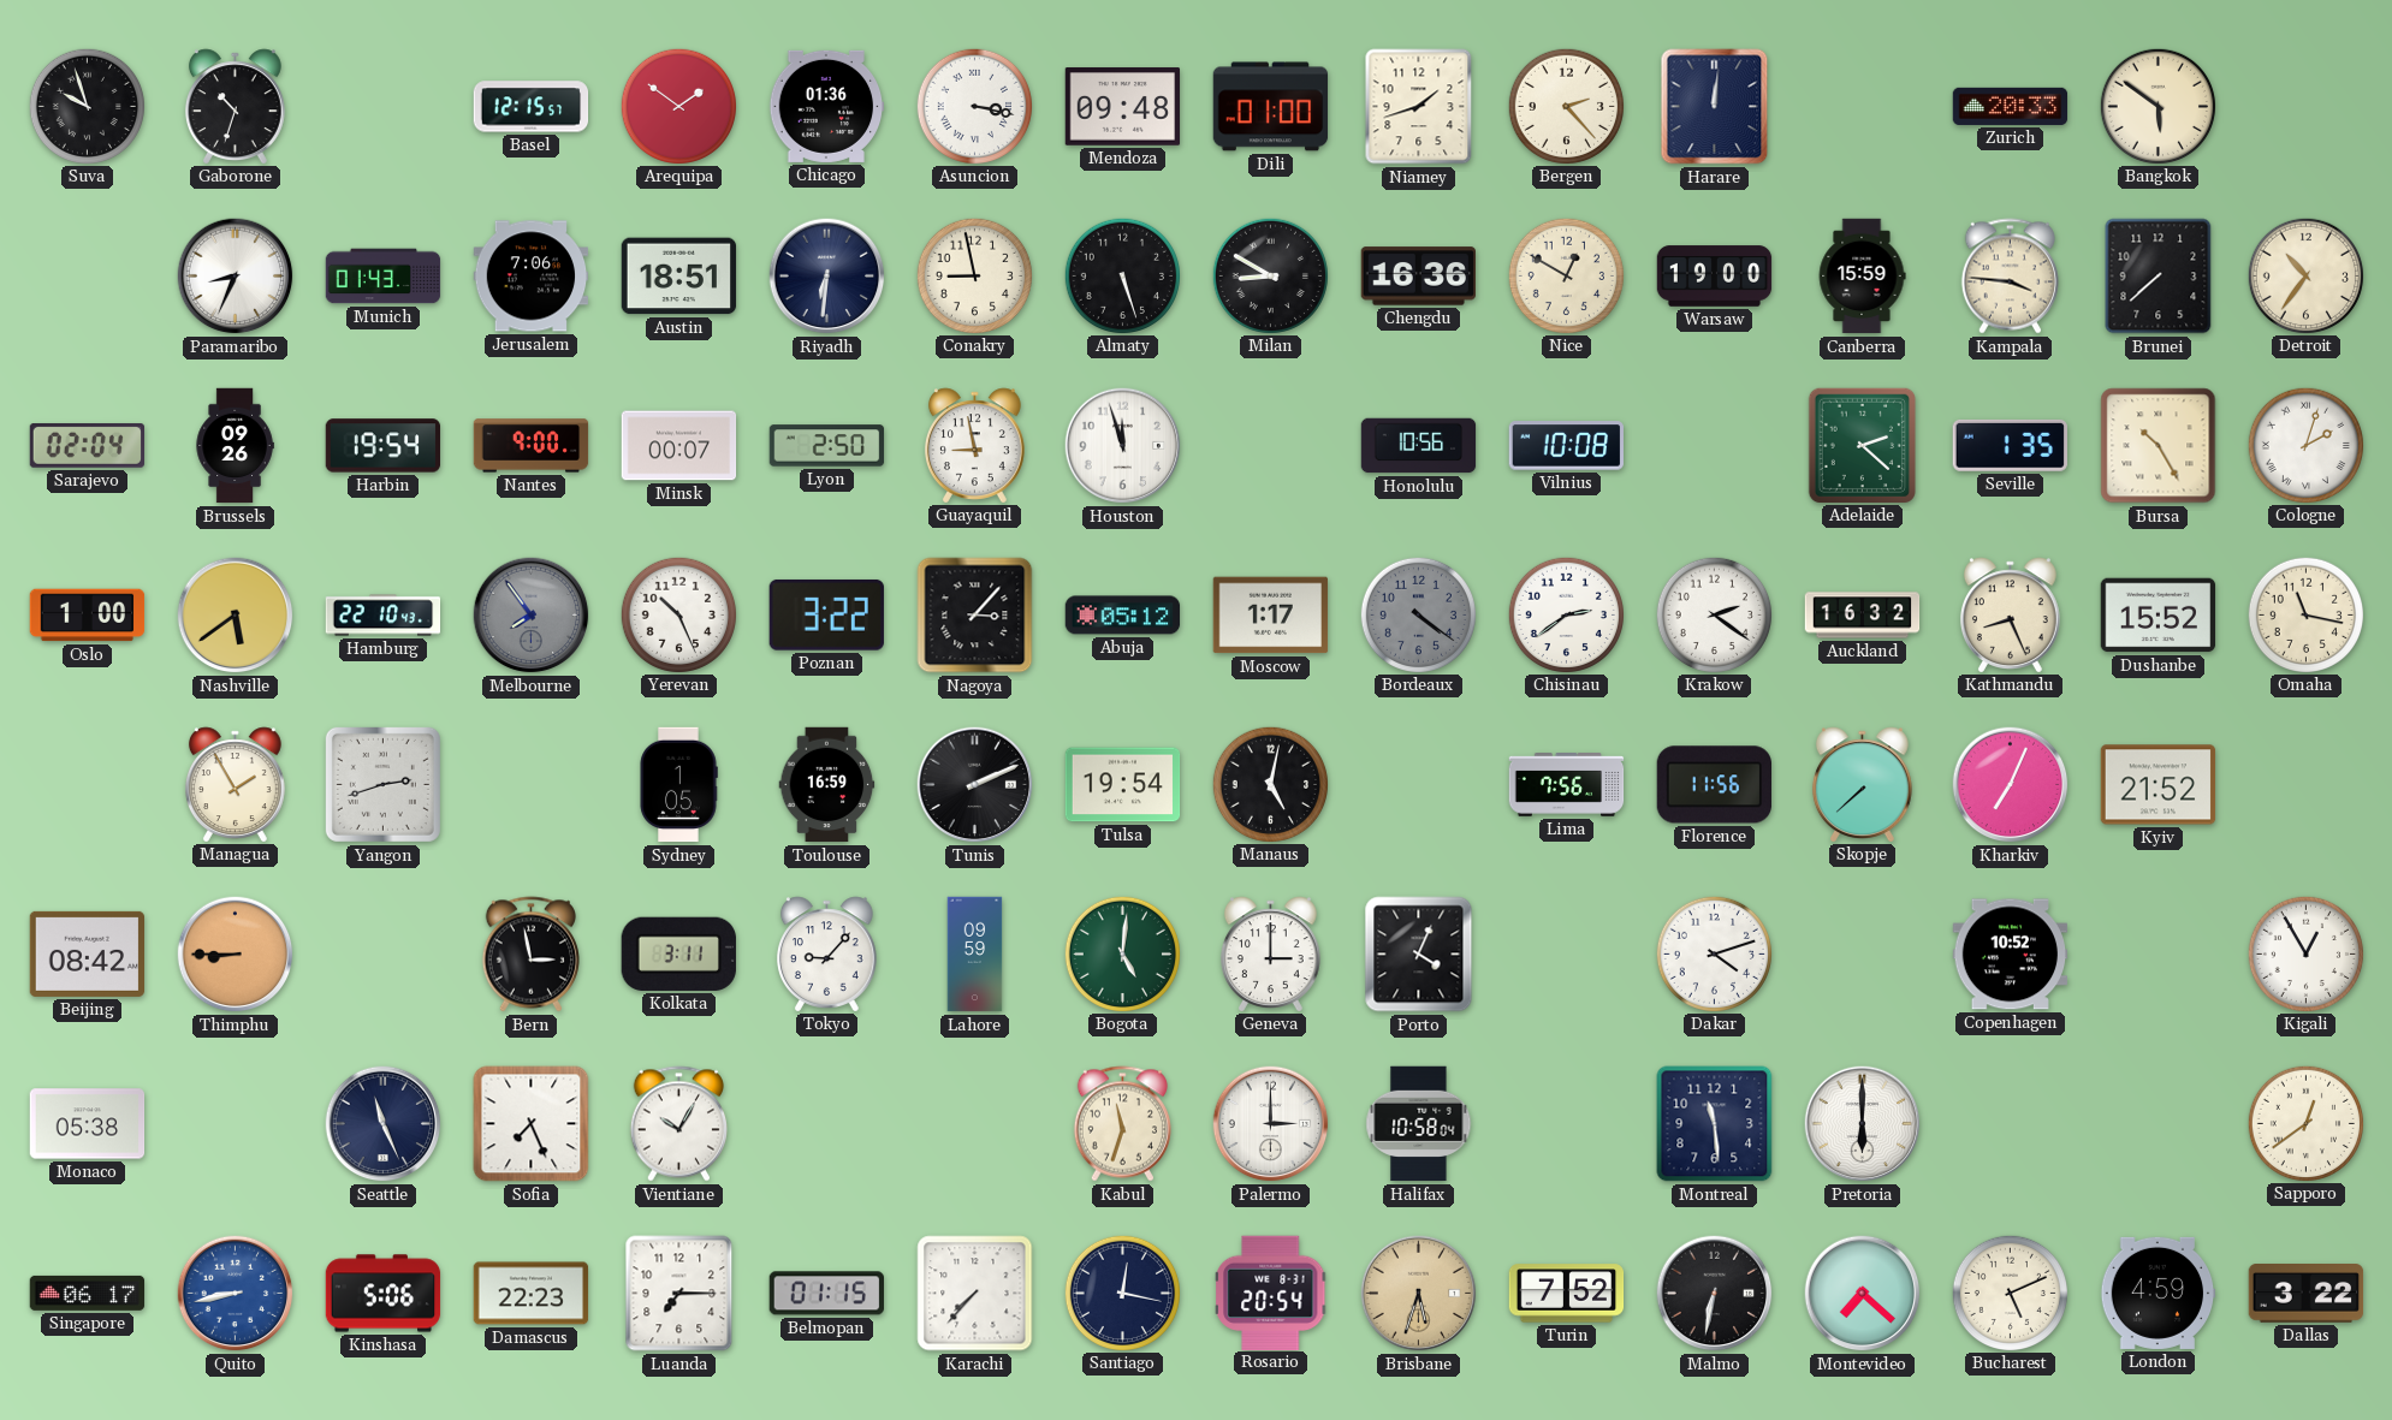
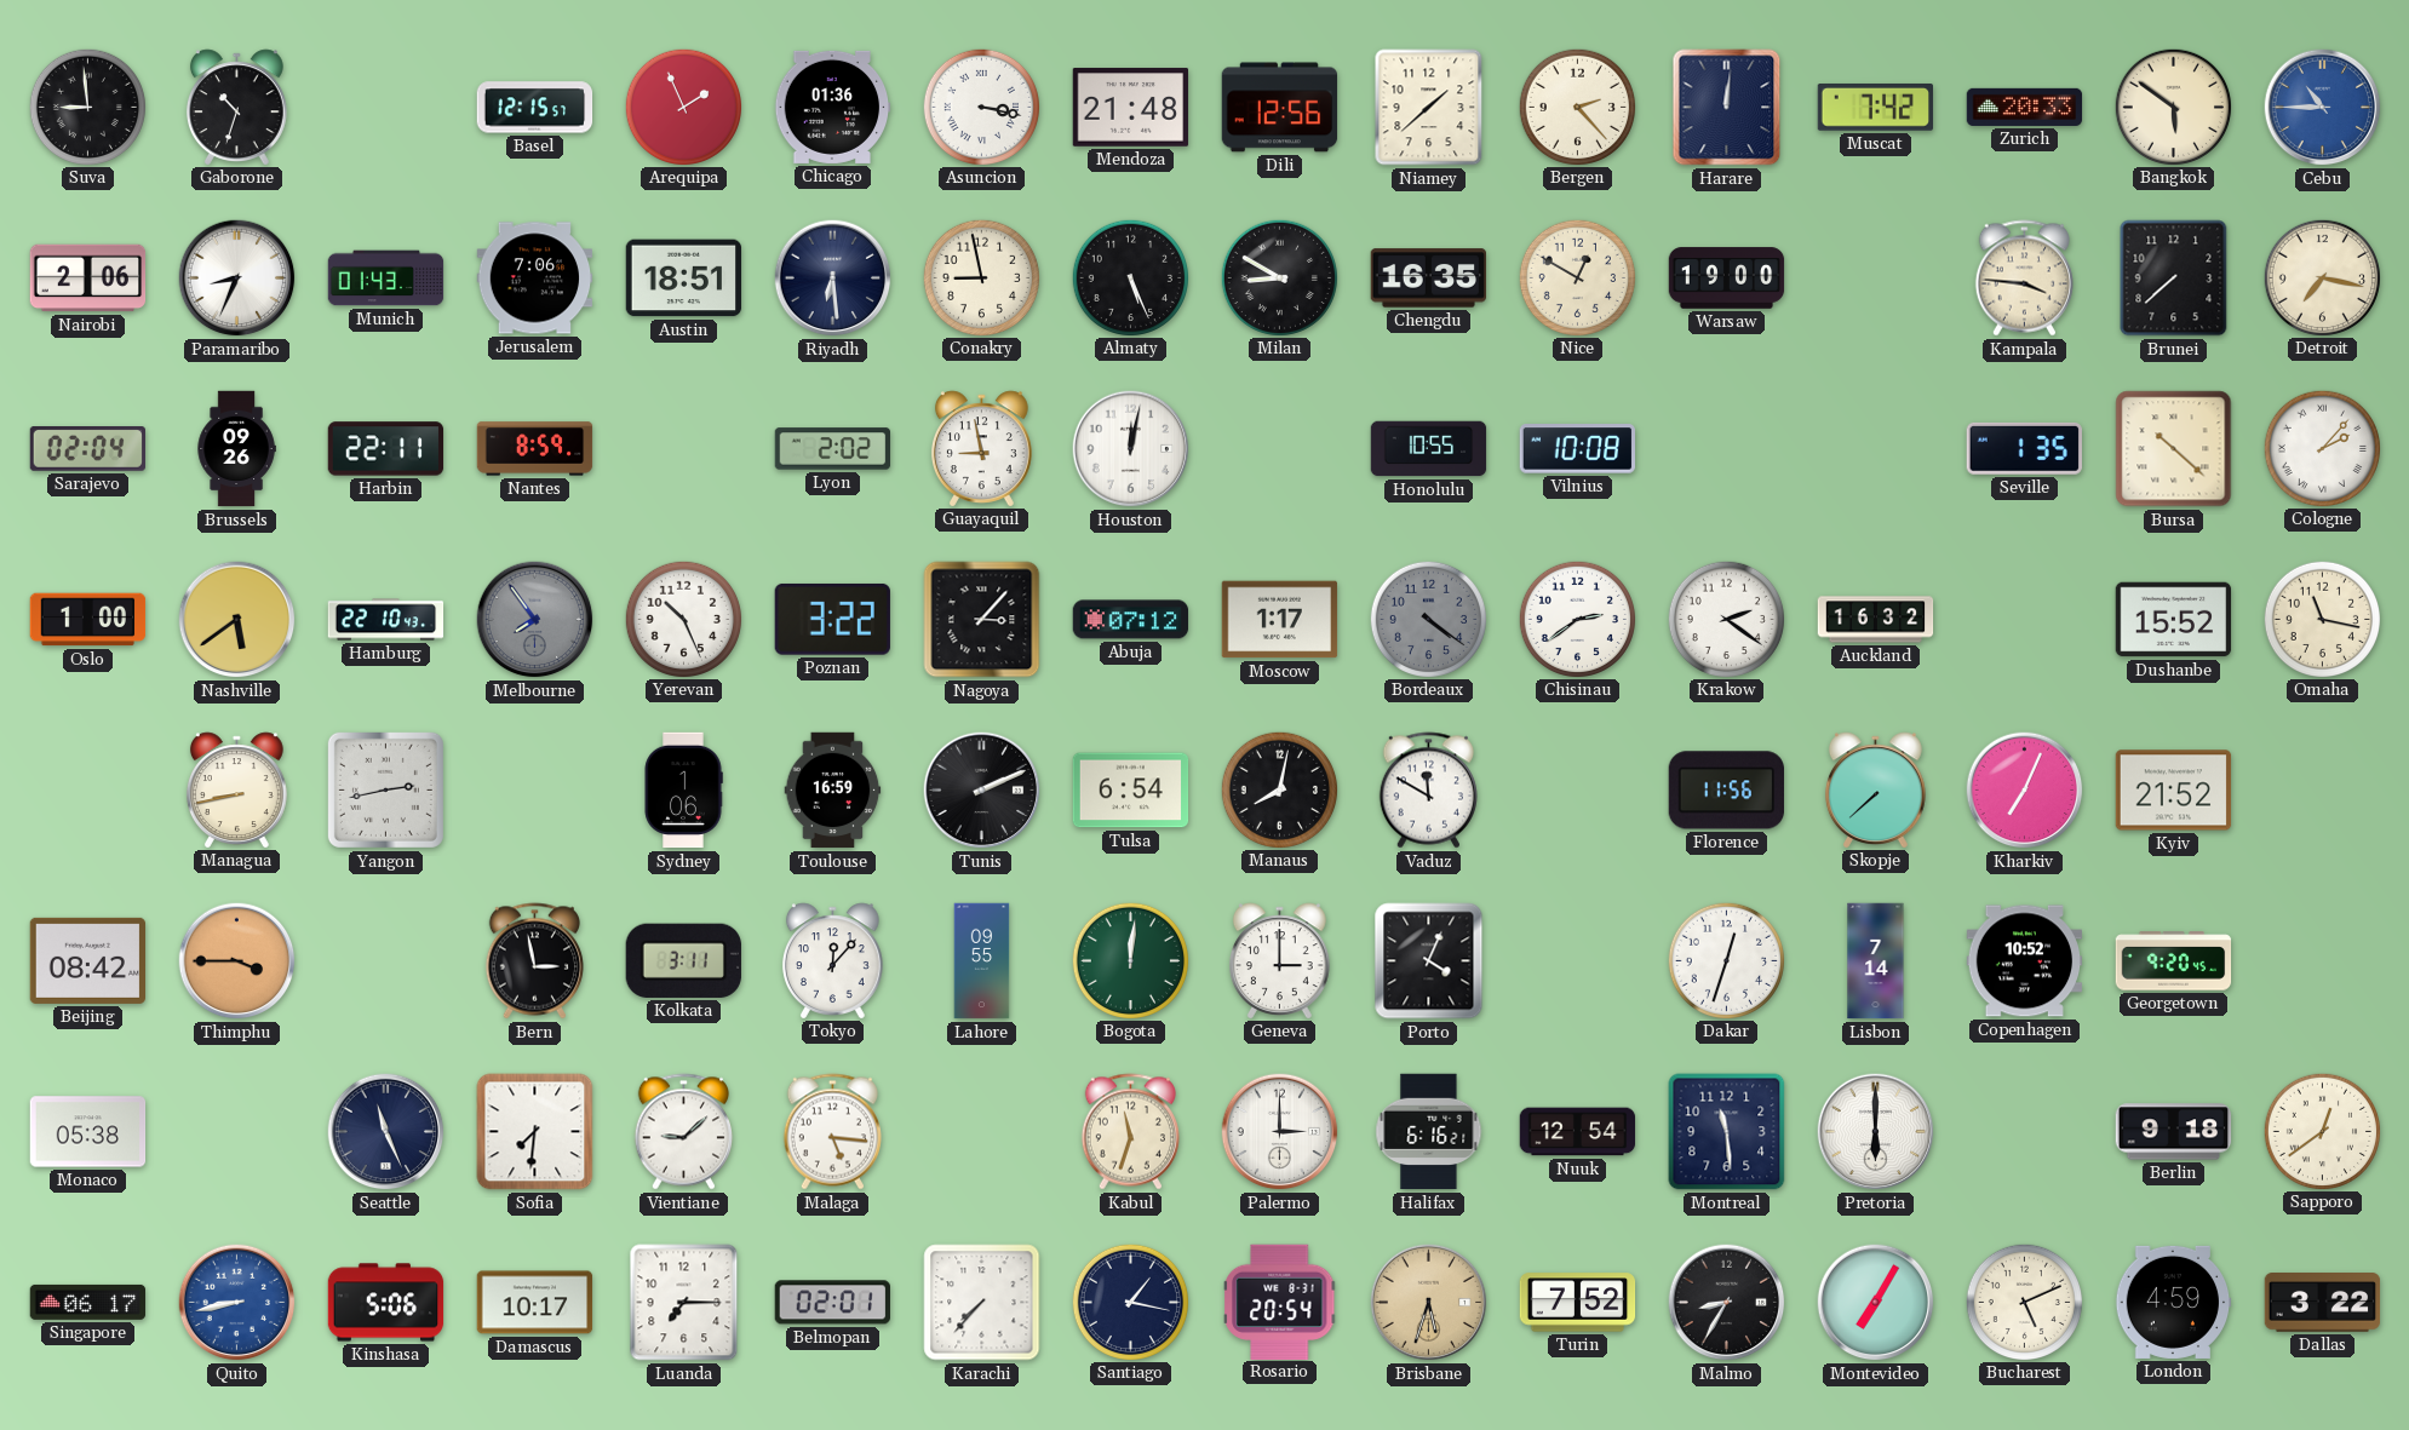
Suva: 9:57 -> 8:59
Arequipa: 1:51 -> 1:56
Mendoza: 09:48 -> 21:48
Dili: 01:00 -> 12:56
Niamey: 1:42 -> 1:38
Muscat: none -> 7:42
Cebu: none -> 10:45
Nairobi: none -> 2:06
Riyadh: 6:31 -> 6:29
Almaty: 5:27 -> 5:26
Chengdu: 16:36 -> 16:35
Canberra: 15:59 -> none
Detroit: 10:36 -> 7:17
Harbin: 19:54 -> 22:11
Nantes: 9:00 -> 8:59
Minsk: 00:07 -> none
Lyon: 2:50 -> 2:02
Houston: 11:57 -> 12:02
Honolulu: 10:56 -> 10:55
Adelaide: 2:22 -> none
Bursa: 10:25 -> 10:22
Cologne: 2:03 -> 2:07
Abuja: 05:12 -> 07:12
Kathmandu: 8:26 -> none
Managua: 1:55 -> 8:43
Yangon: 2:42 -> 2:43
Sydney: 1:05 -> 1:06
Tulsa: 19:54 -> 6:54
Manaus: 5:02 -> 8:02
Vaduz: none -> 11:50
Lima: 7:56 -> none
Thimphu: 8:45 -> 3:45
Tokyo: 9:07 -> 12:07
Lahore: 09:59 -> 09:55
Bogota: 5:01 -> 12:01
Dakar: 4:12 -> 12:33
Lisbon: none -> 7:14
Georgetown: none -> 9:20
Kigali: 12:55 -> none
Sofia: 7:26 -> 7:31
Vientiane: 10:05 -> 9:08
Malaga: none -> 5:16
Halifax: 10:58 -> 6:16
Nuuk: none -> 12:54
Berlin: none -> 9:18
Damascus: 22:23 -> 10:17
Belmopan: 01:15 -> 02:01
Santiago: 12:17 -> 1:17
Malmo: 6:32 -> 8:35
Montevideo: 7:22 -> 7:05
